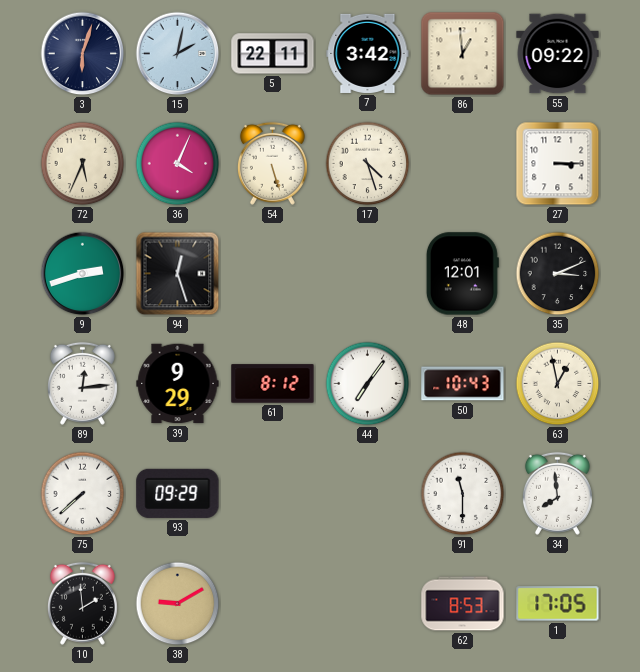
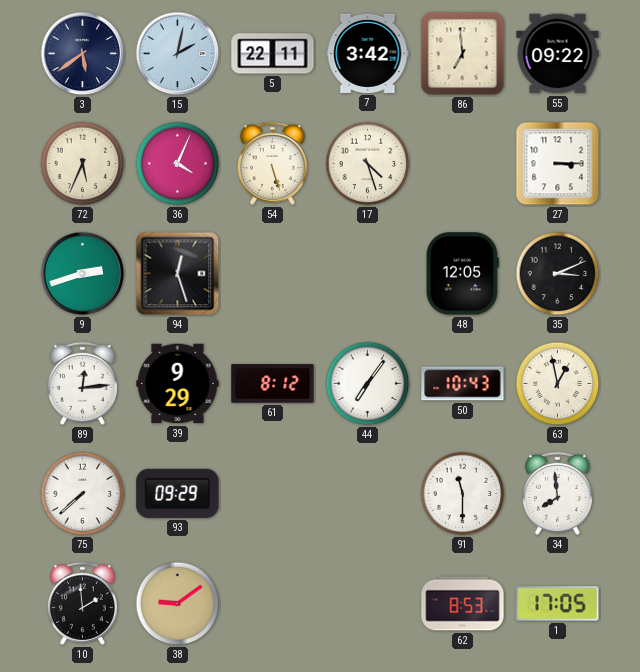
3: 6:03 -> 5:39
86: 12:59 -> 6:59
48: 12:01 -> 12:05
38: 9:10 -> 9:09
